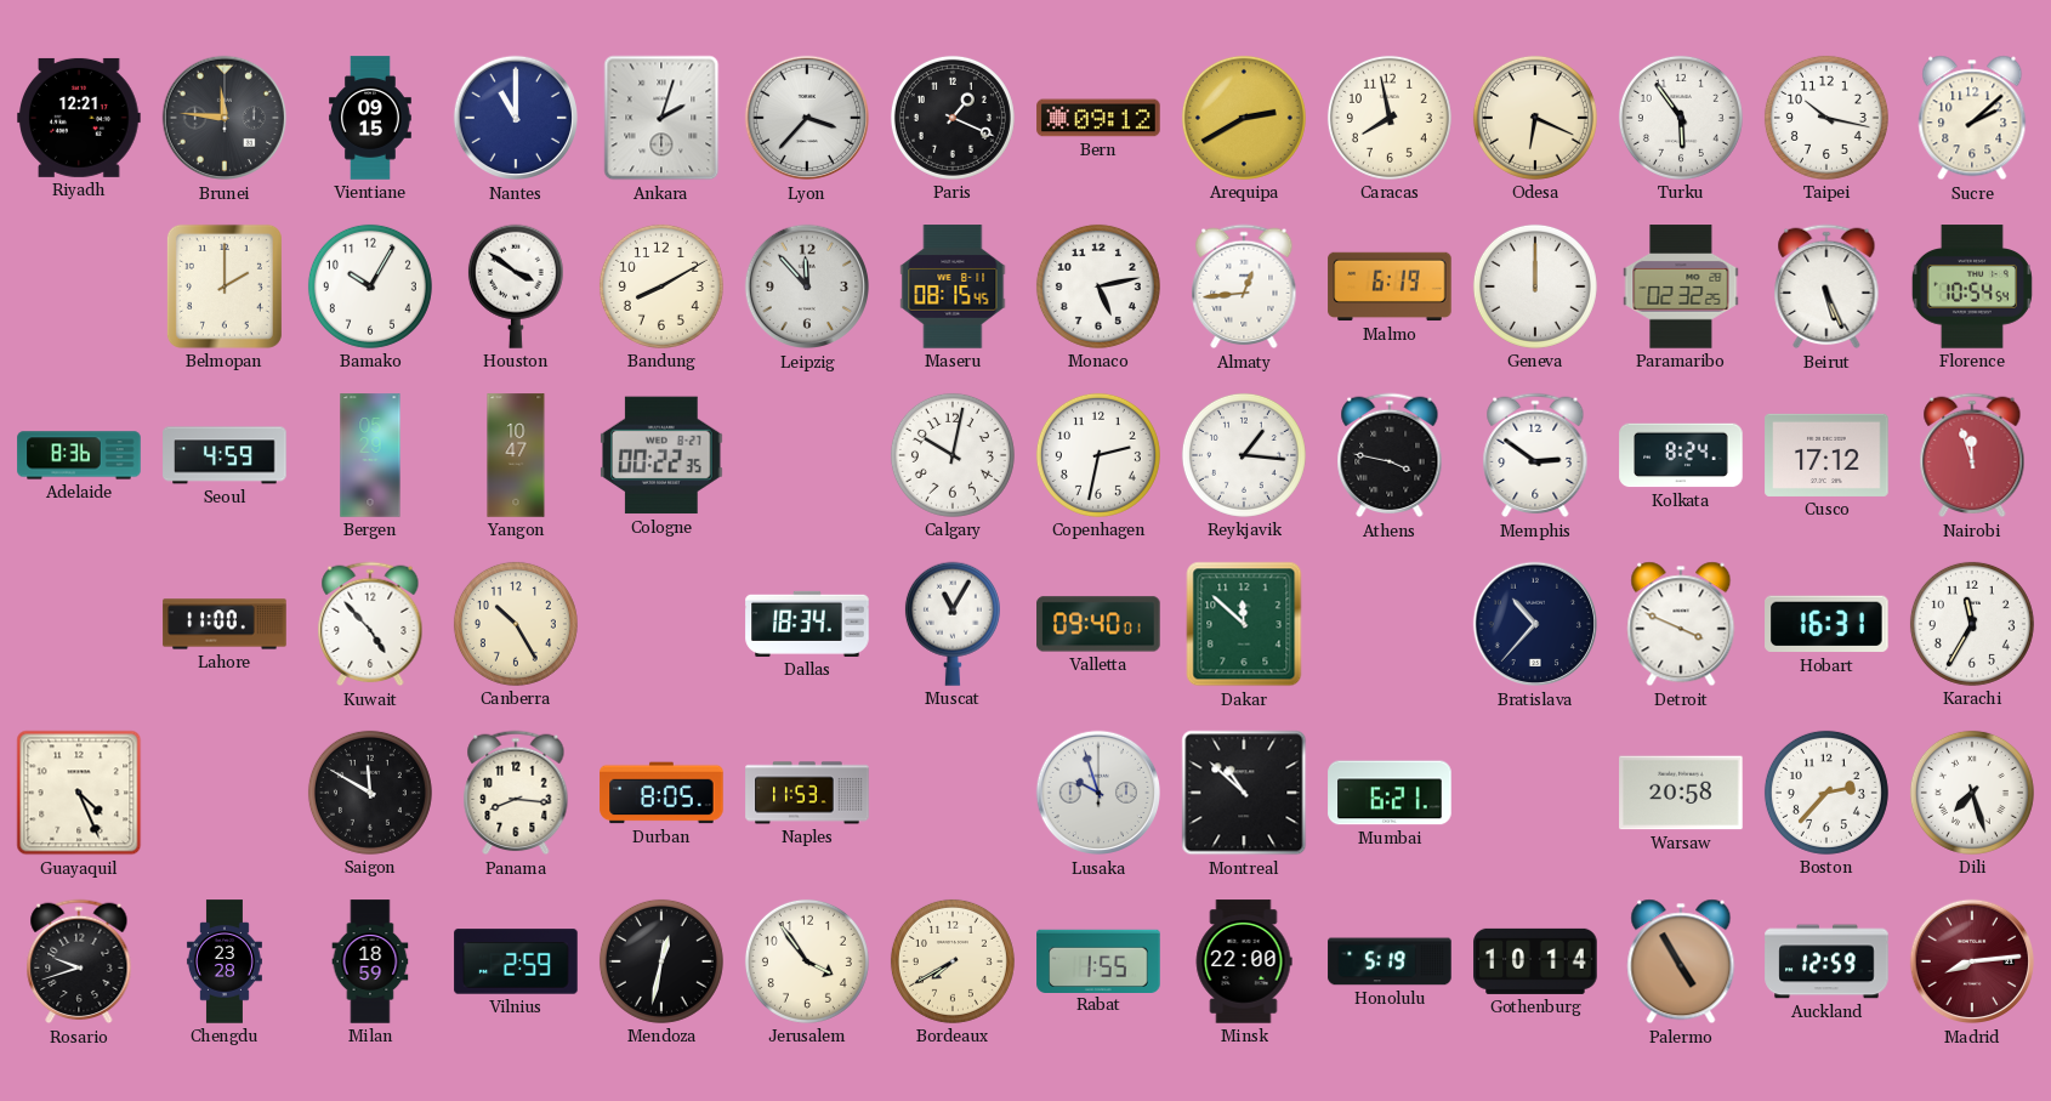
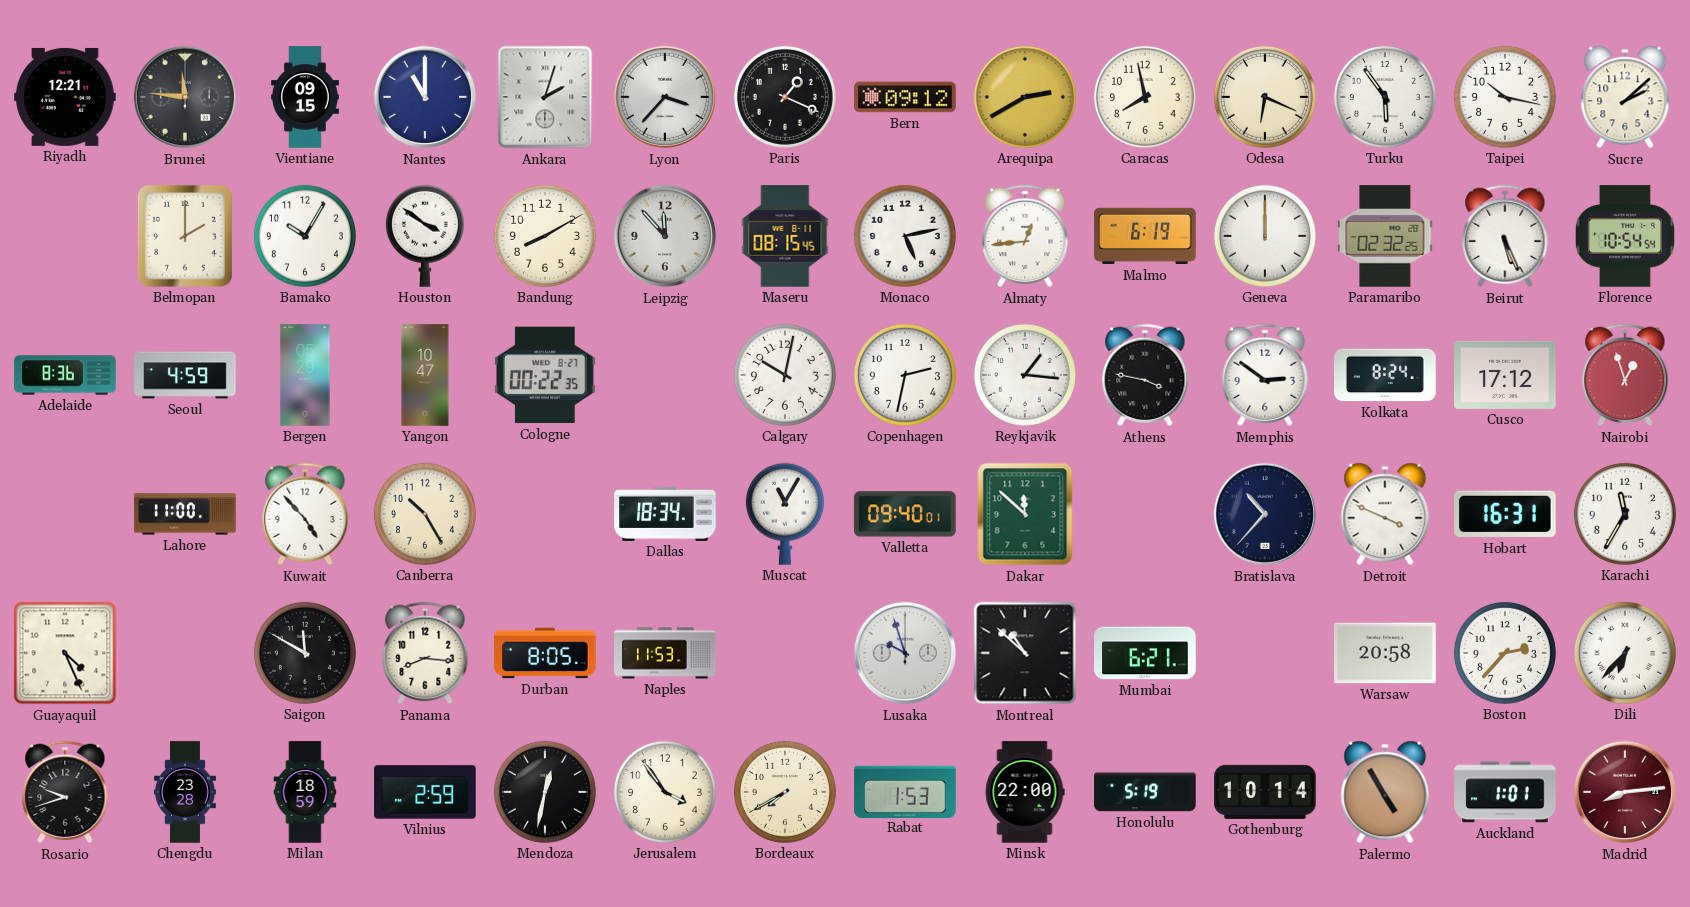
Nairobi: 11:57 -> 12:57
Dili: 7:27 -> 6:37
Rabat: 1:55 -> 1:53
Auckland: 12:59 -> 1:01
